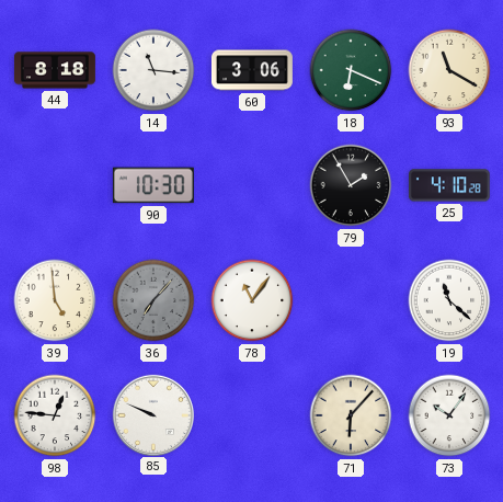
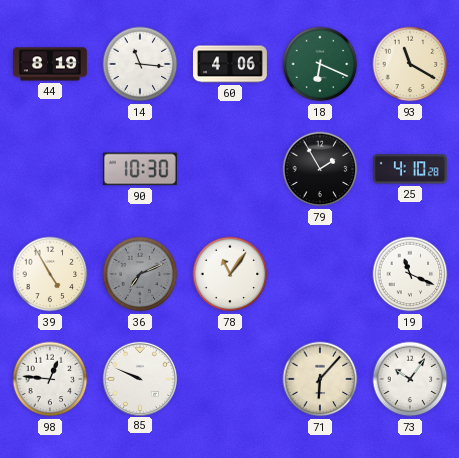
44: 8:18 -> 8:19
60: 3:06 -> 4:06
39: 4:59 -> 4:55
36: 7:07 -> 7:11
19: 11:22 -> 11:19
